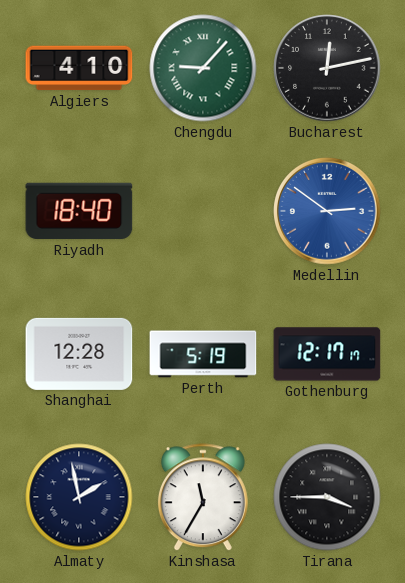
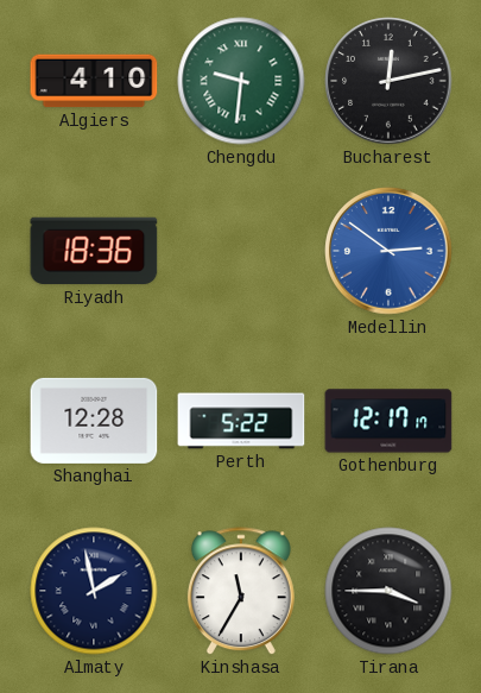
Chengdu: 9:07 -> 9:31
Riyadh: 18:40 -> 18:36
Perth: 5:19 -> 5:22
